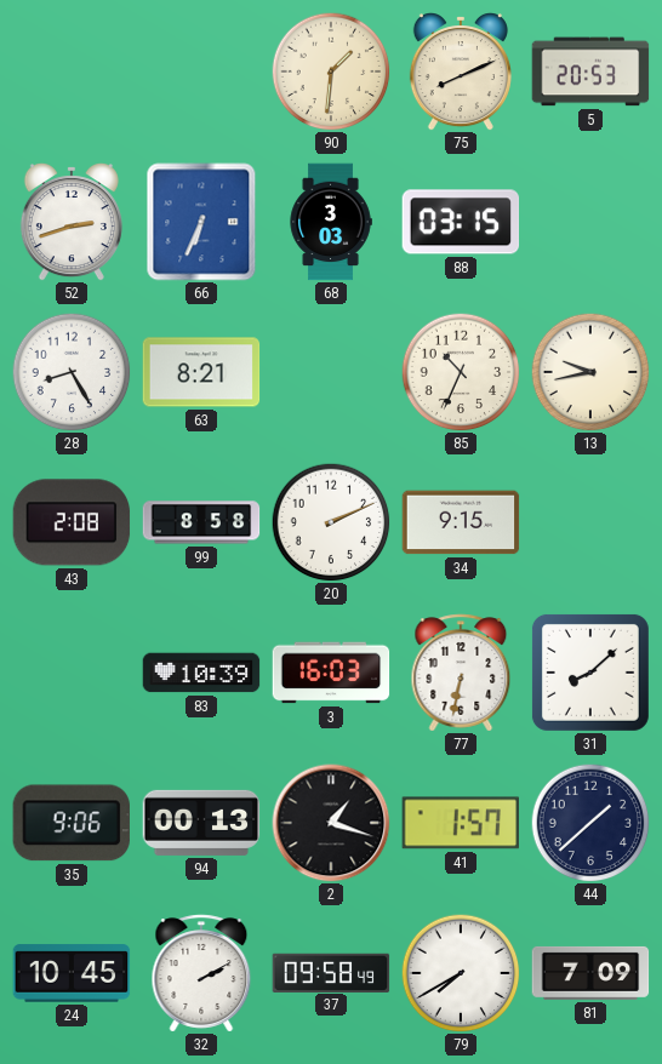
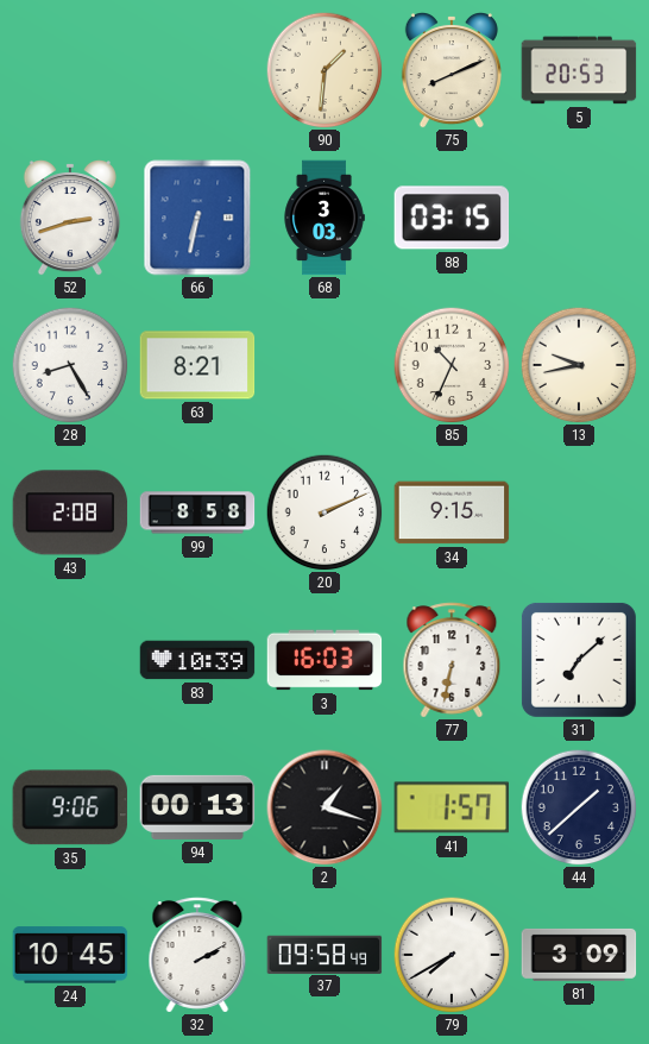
66: 6:34 -> 6:32
31: 8:08 -> 7:08
81: 7:09 -> 3:09
